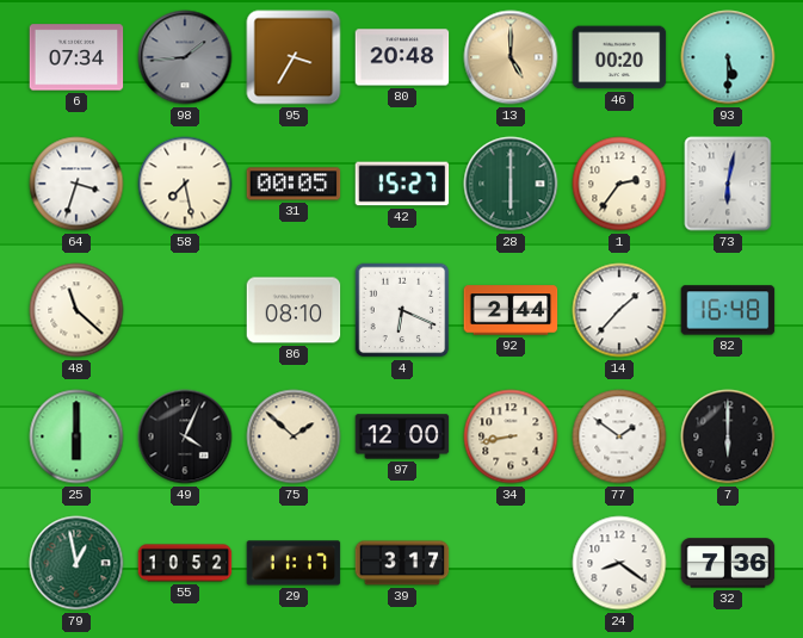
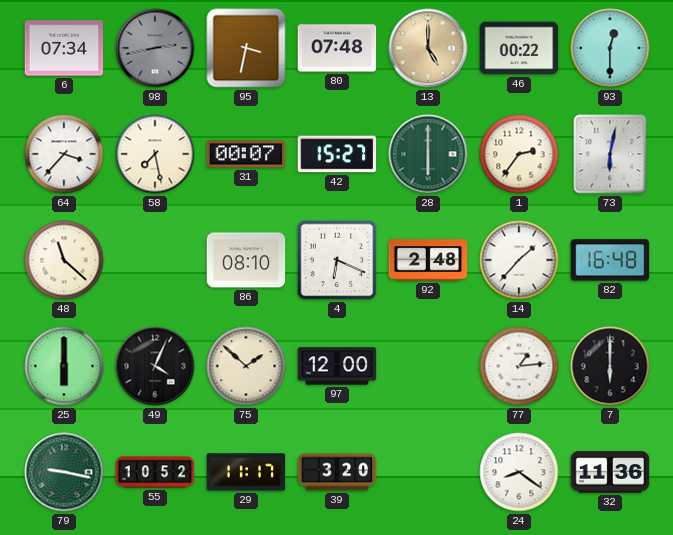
98: 1:44 -> 2:43
95: 3:35 -> 3:32
80: 20:48 -> 07:48
46: 00:20 -> 00:22
93: 5:30 -> 12:30
64: 3:33 -> 3:37
31: 00:05 -> 00:07
92: 2:44 -> 2:48
34: 8:43 -> none
77: 1:51 -> 1:14
79: 12:58 -> 9:17
39: 3:17 -> 3:20
32: 7:36 -> 11:36
